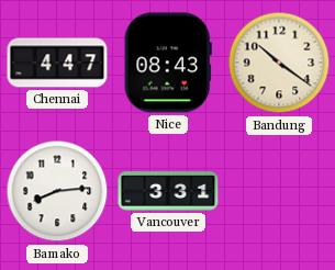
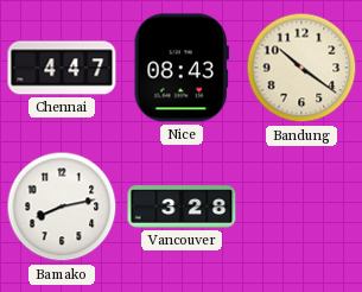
Bamako: 8:14 -> 8:13
Vancouver: 3:31 -> 3:28
